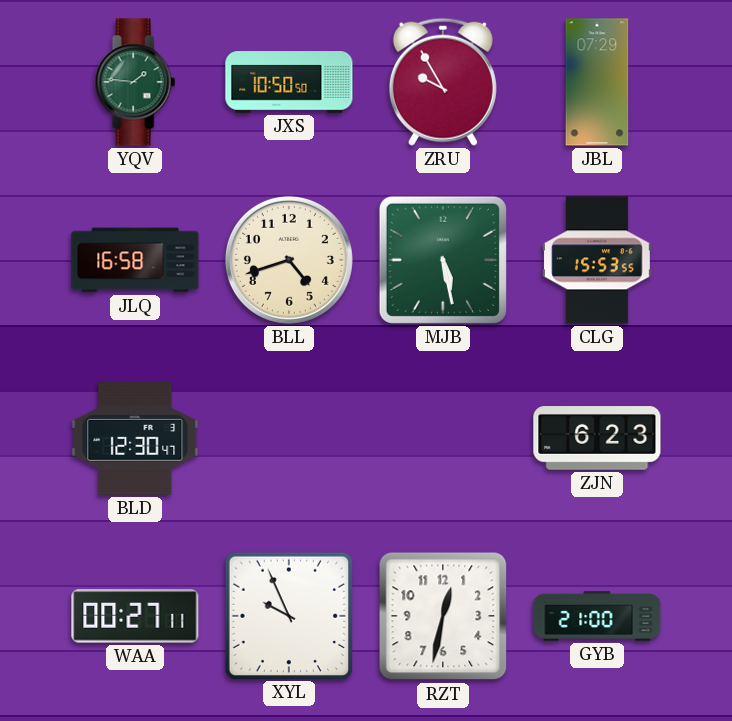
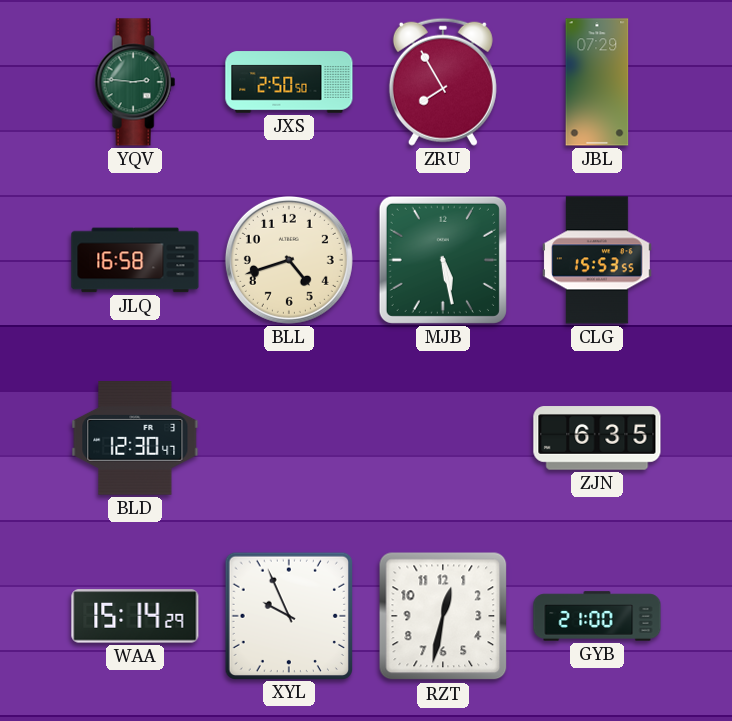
YQV: 1:46 -> 2:46
JXS: 10:50 -> 2:50
ZRU: 9:55 -> 7:55
ZJN: 6:23 -> 6:35
WAA: 00:27 -> 15:14
